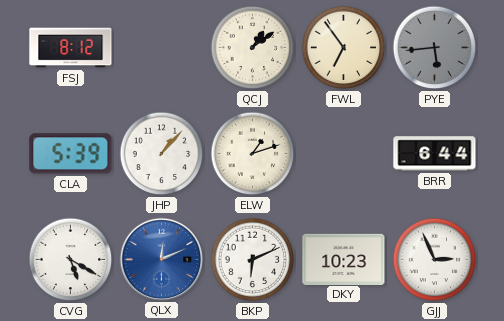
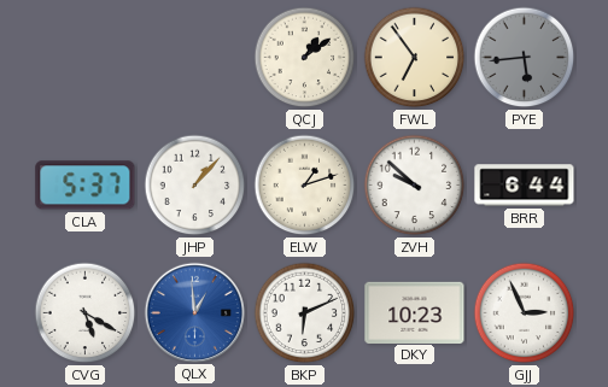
FSJ: 8:12 -> none
CLA: 5:39 -> 5:37
ZVH: none -> 9:52
QLX: 12:11 -> 12:59
